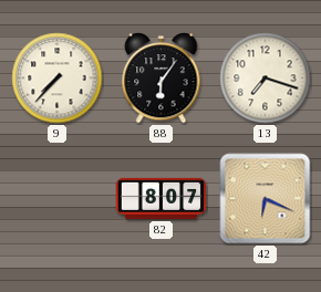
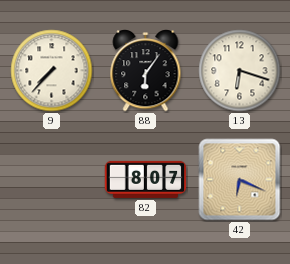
13: 7:18 -> 6:18
